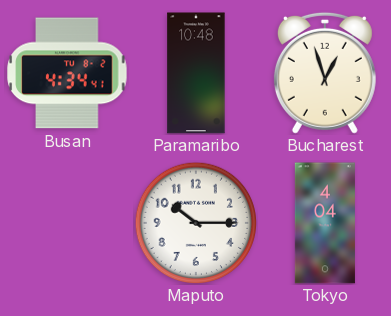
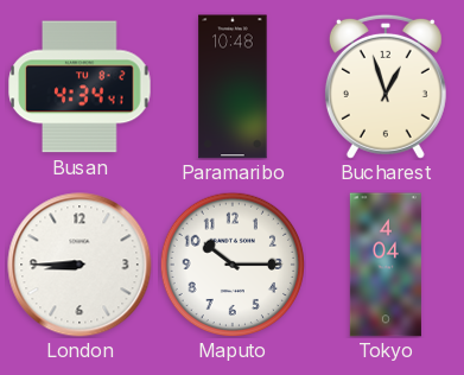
London: none -> 8:45
